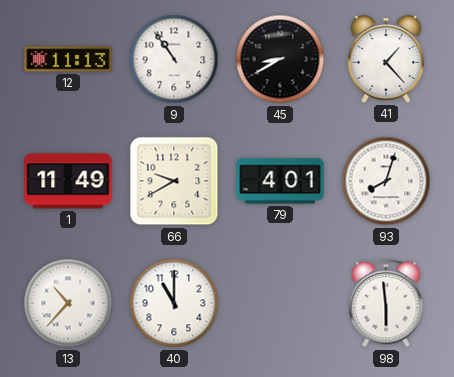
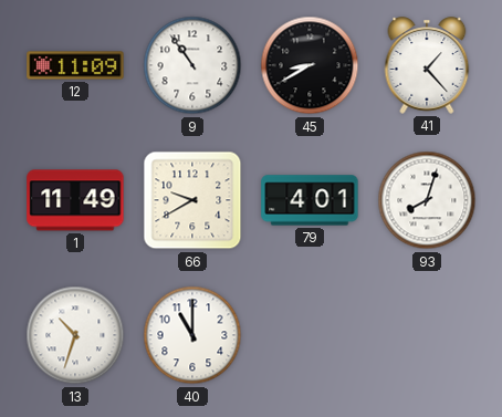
12: 11:13 -> 11:09
13: 10:37 -> 10:33
98: 5:59 -> none
